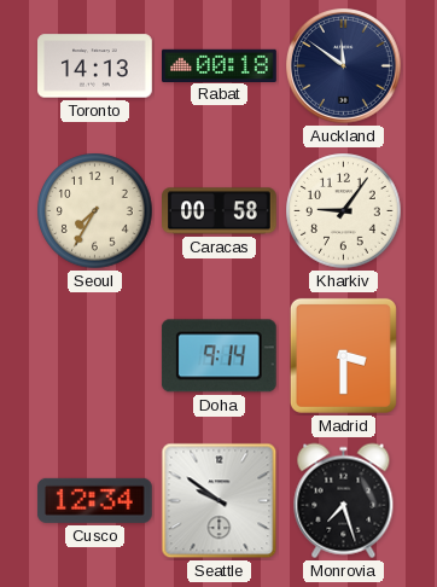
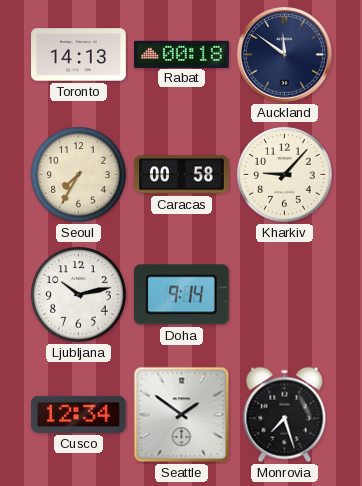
Kharkiv: 9:06 -> 9:07
Ljubljana: none -> 10:13
Madrid: 3:30 -> none
Seattle: 9:51 -> 1:51
